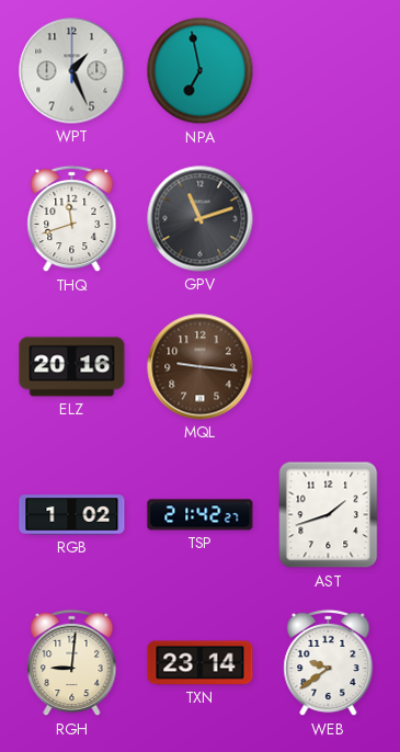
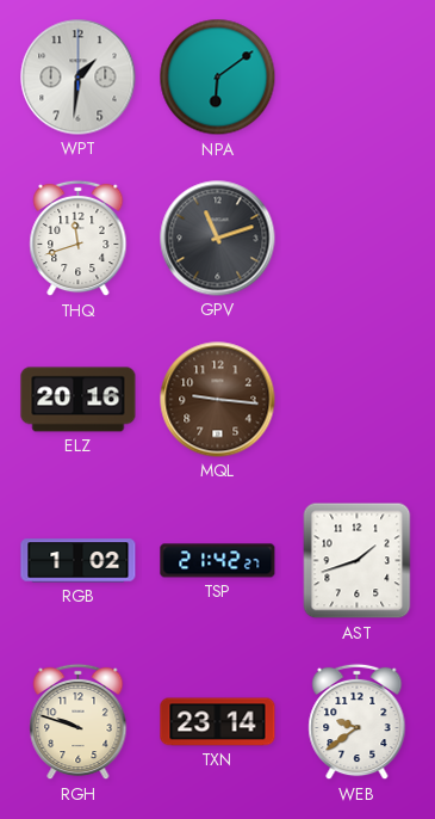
WPT: 1:26 -> 1:31
NPA: 6:58 -> 6:09
RGH: 9:01 -> 9:48
